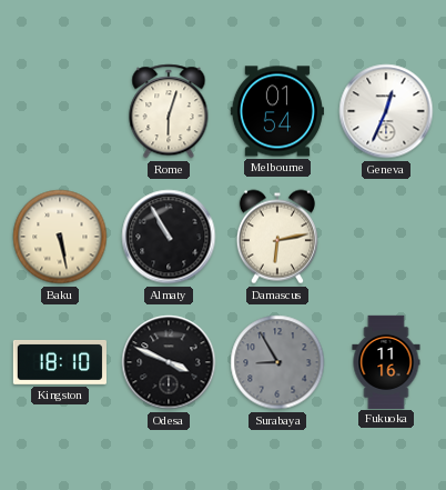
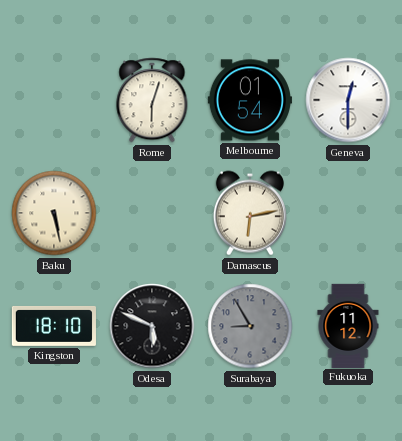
Geneva: 12:34 -> 12:30
Almaty: 10:55 -> none
Odesa: 3:49 -> 5:49
Fukuoka: 11:16 -> 11:12
